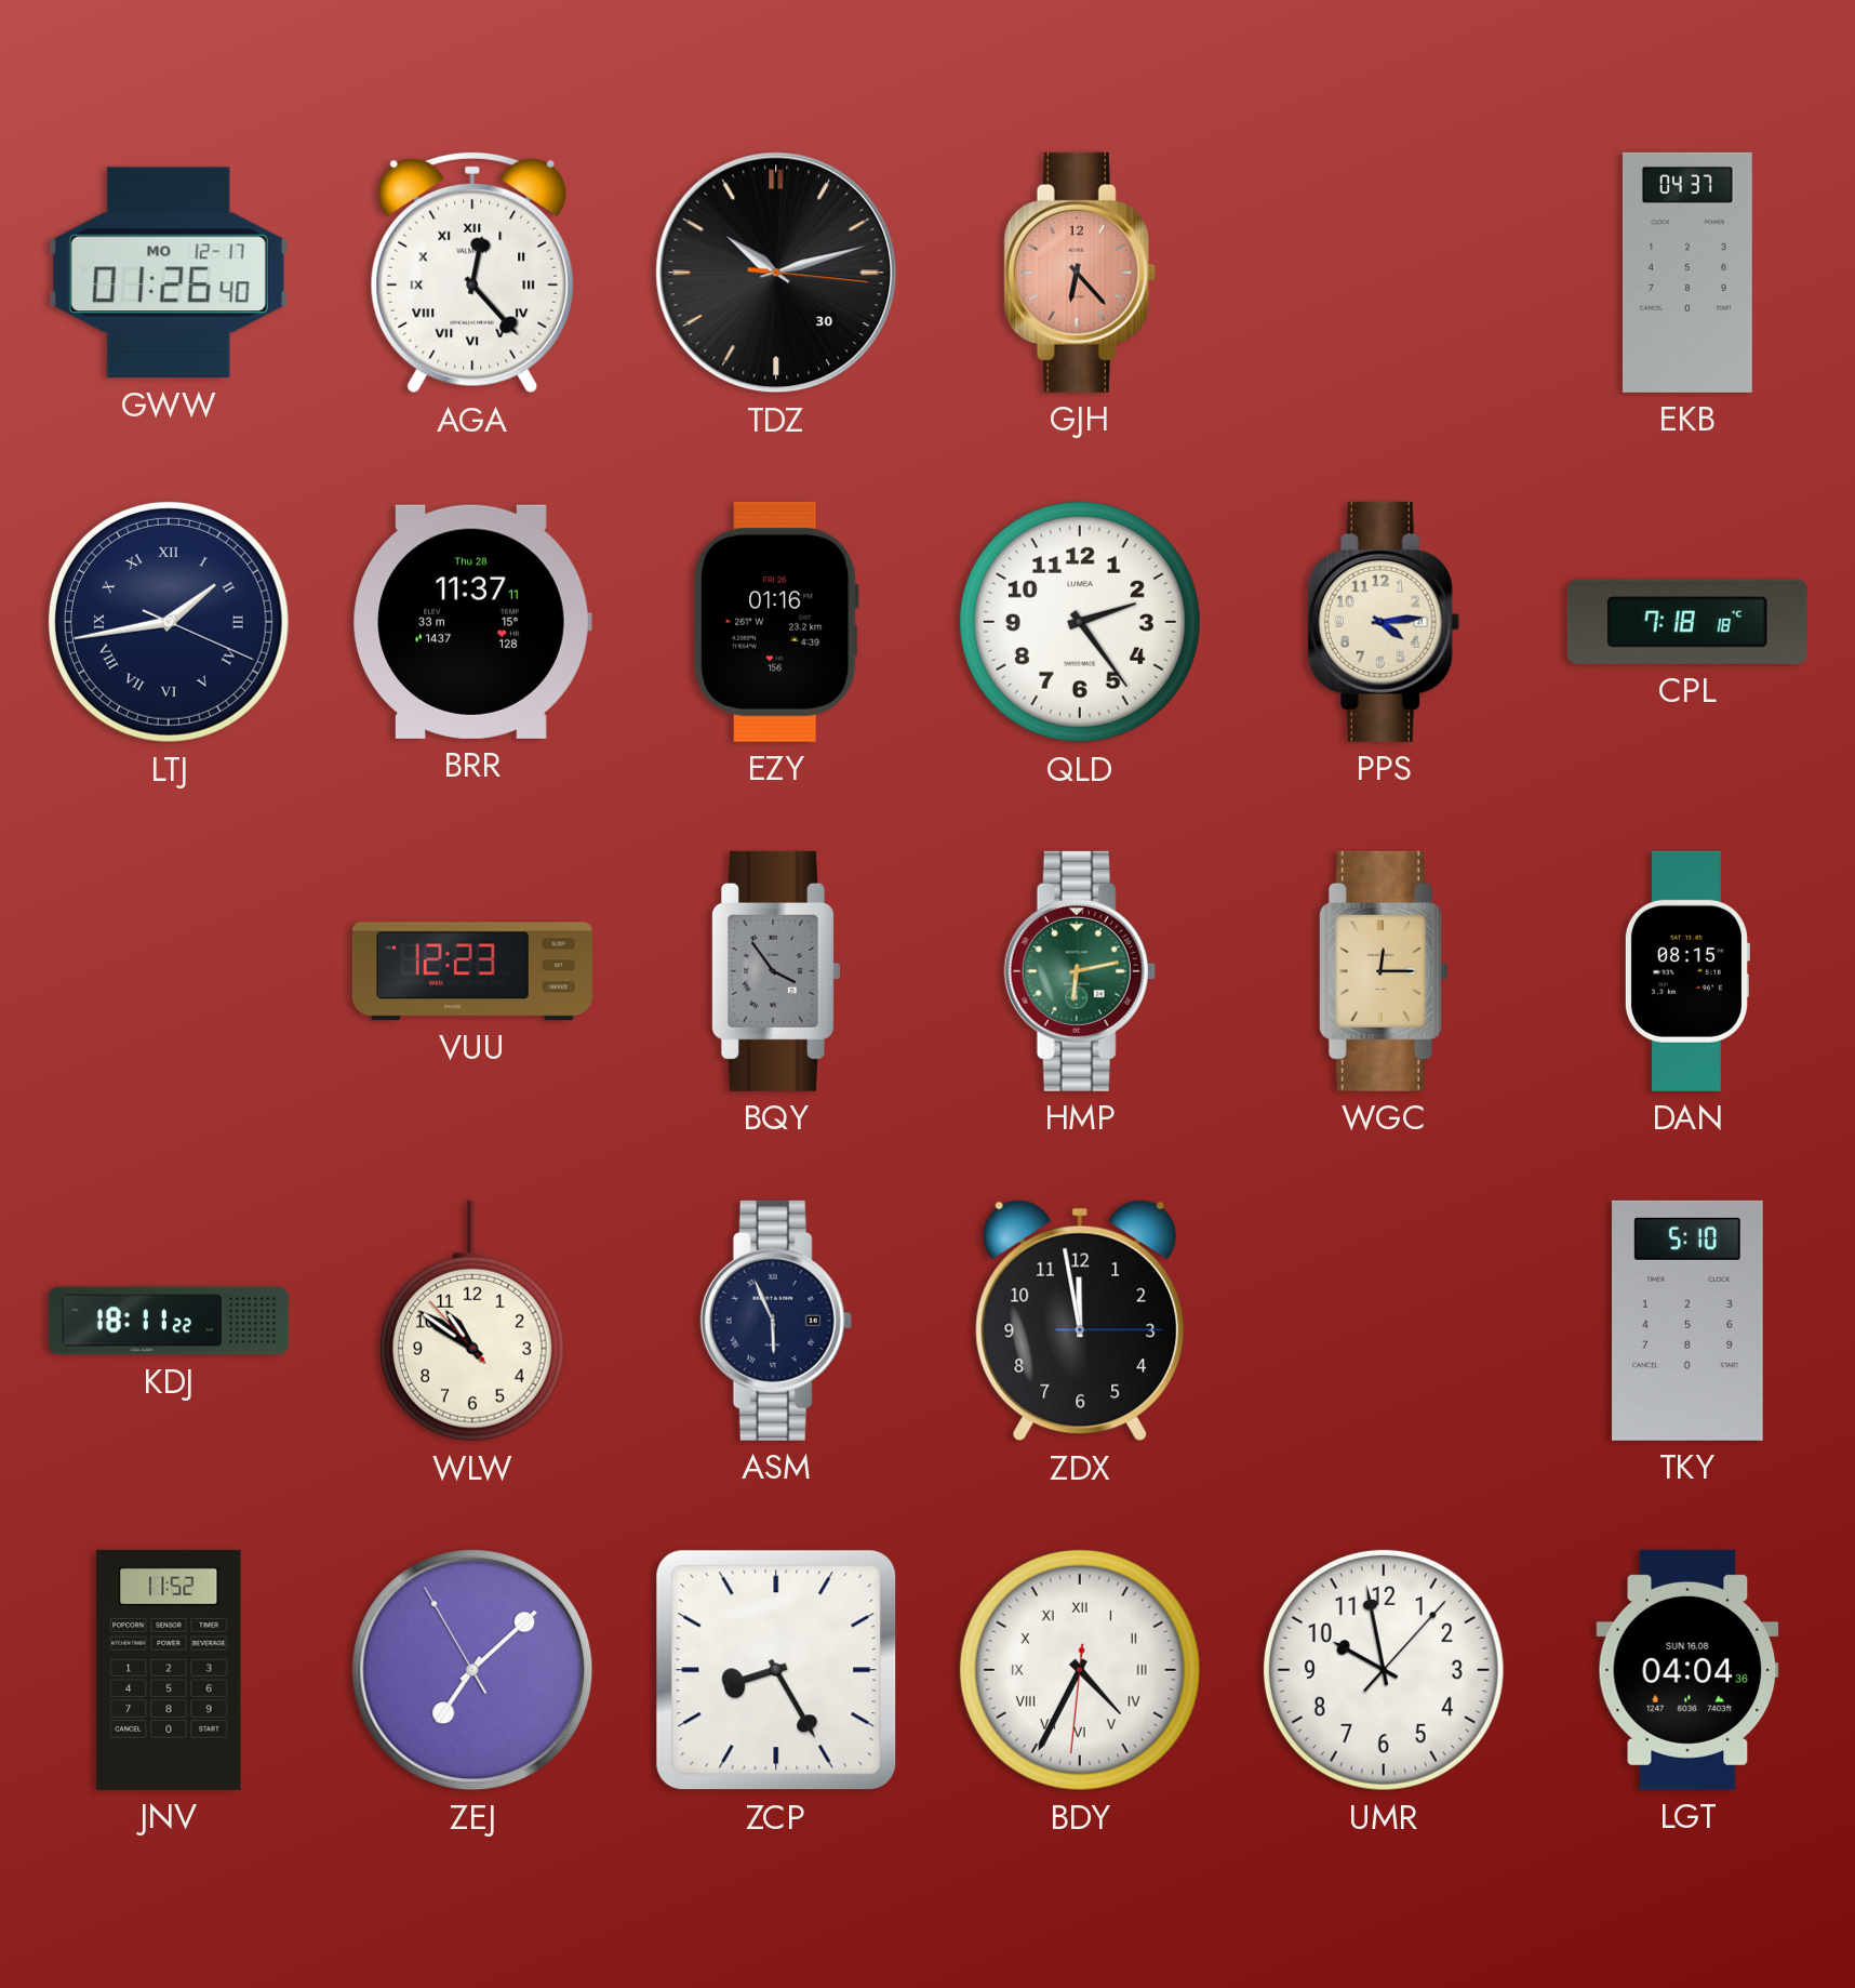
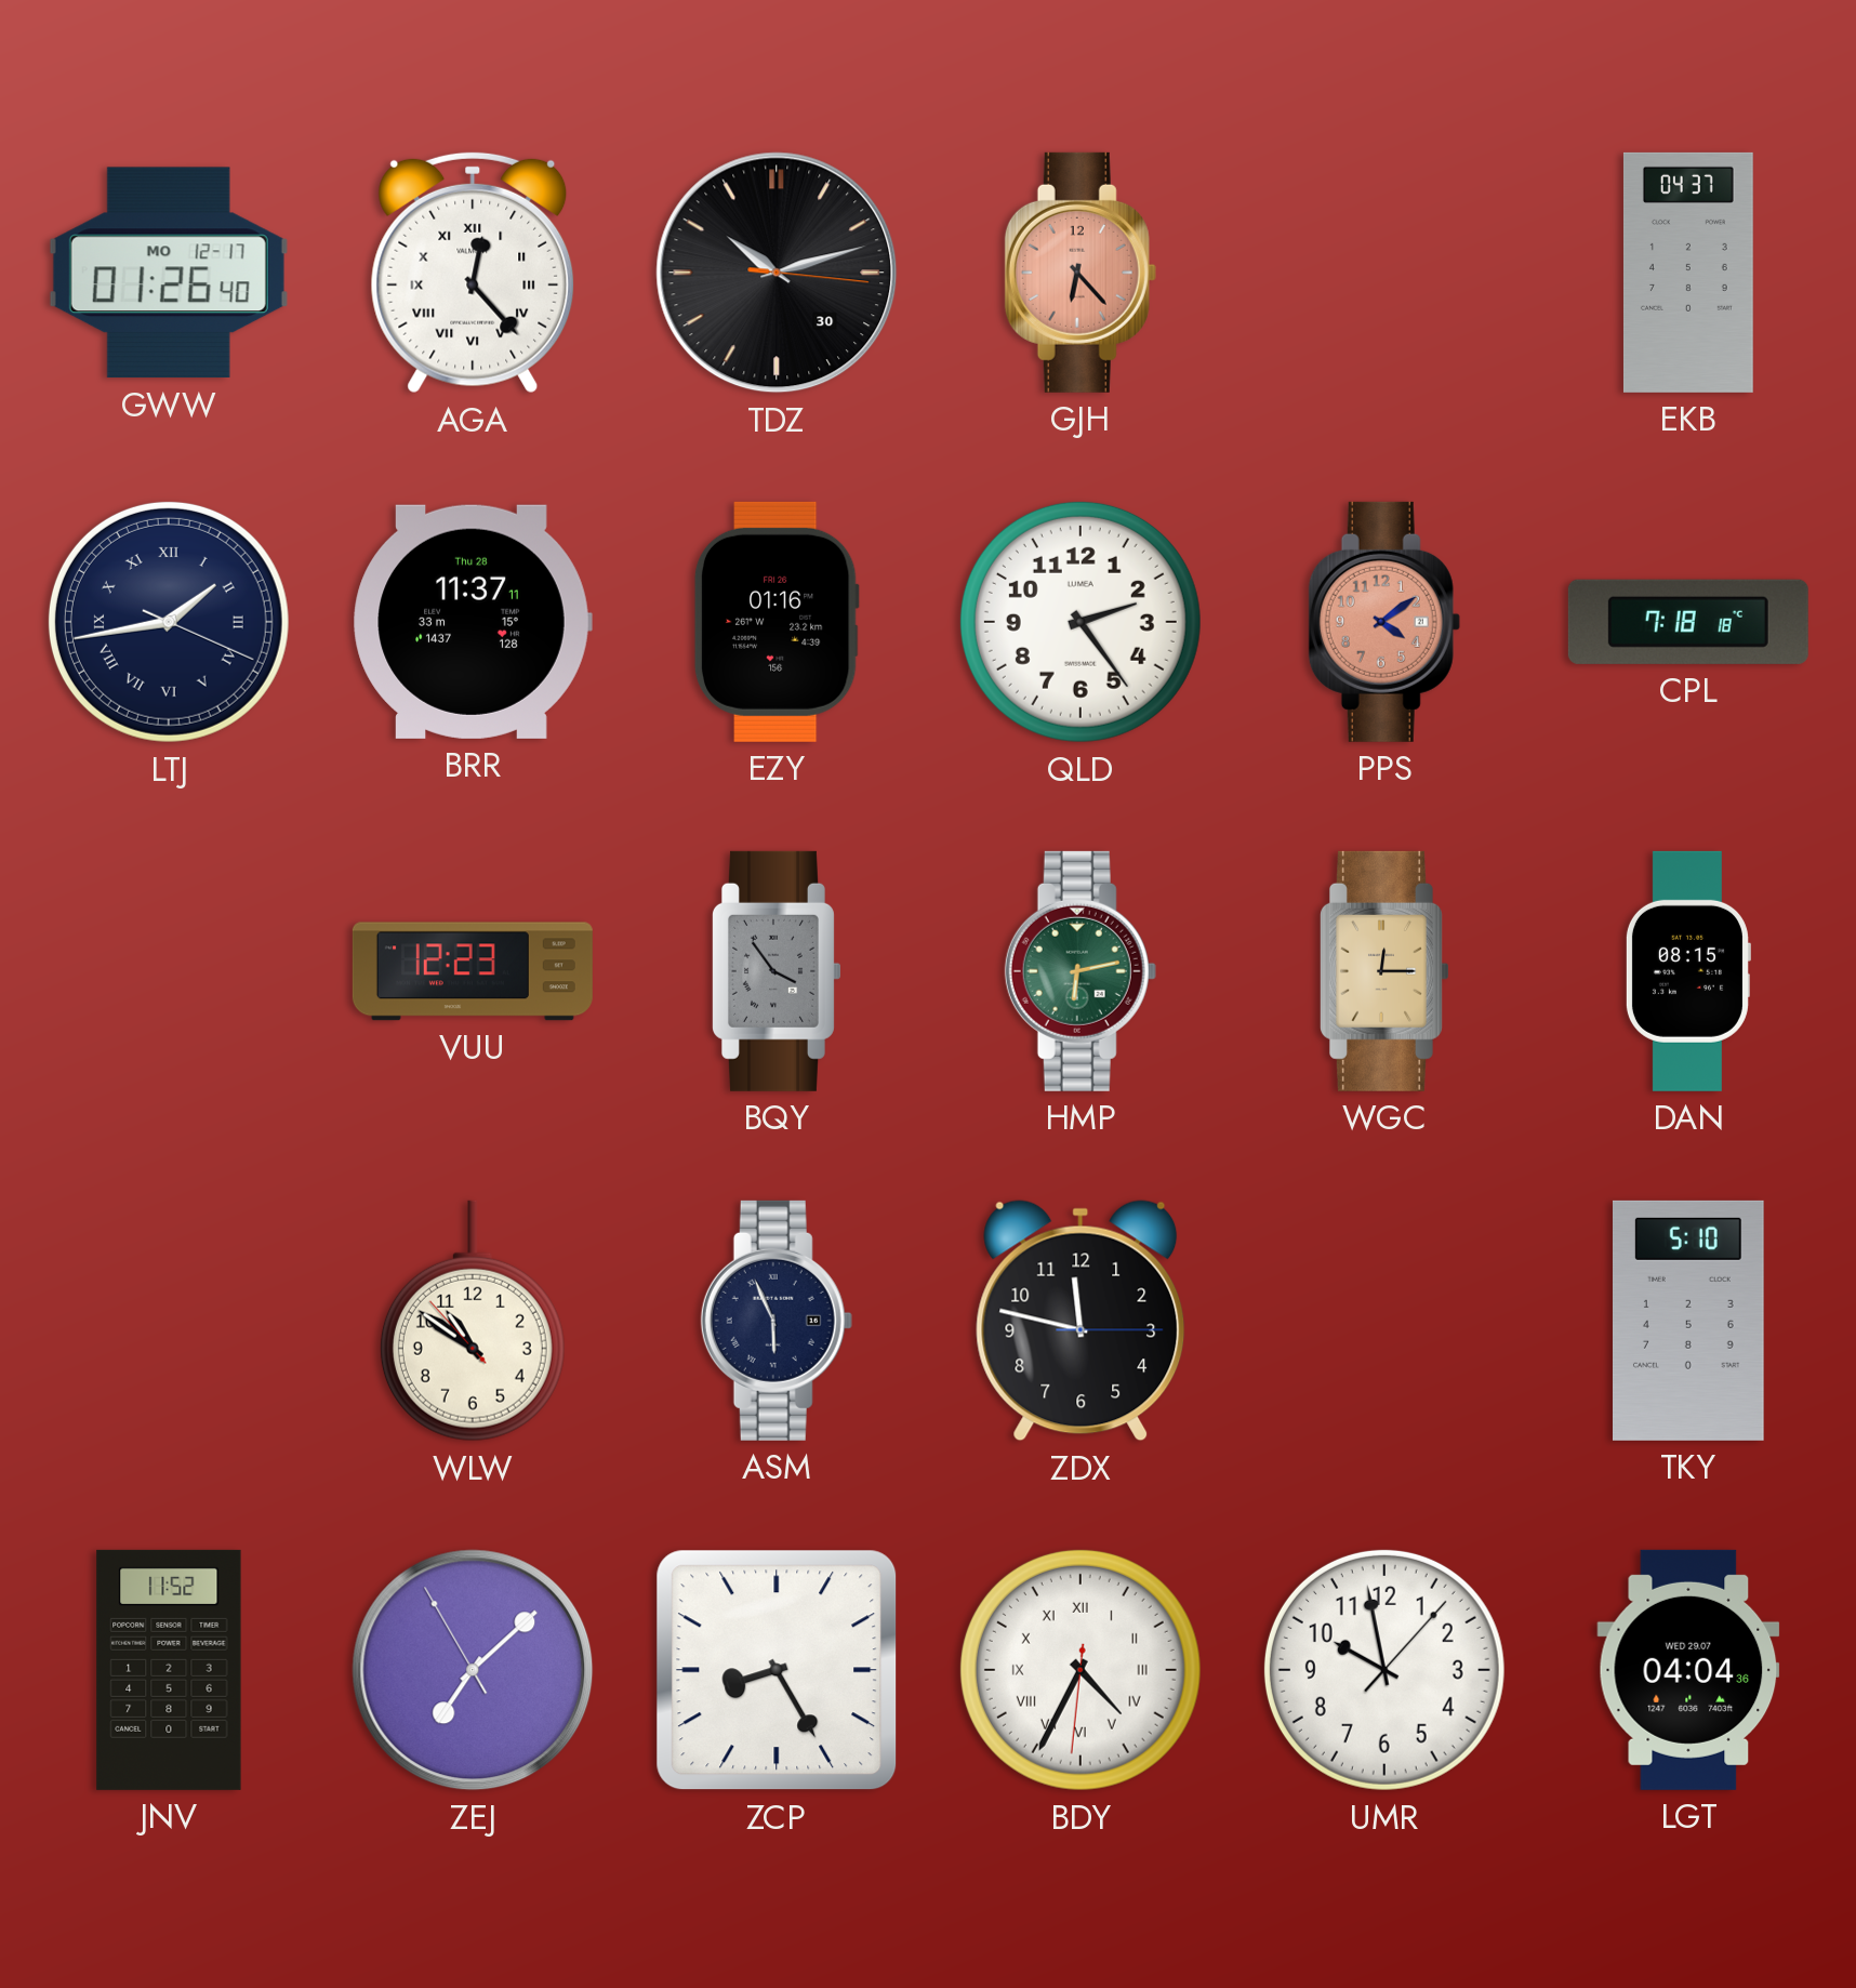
PPS: 4:14 -> 4:09
PPS dial: cream -> salmon
KDJ: 18:11 -> none
ZDX: 11:58 -> 11:47
LGT date: SUN 16.08 -> WED 29.07
